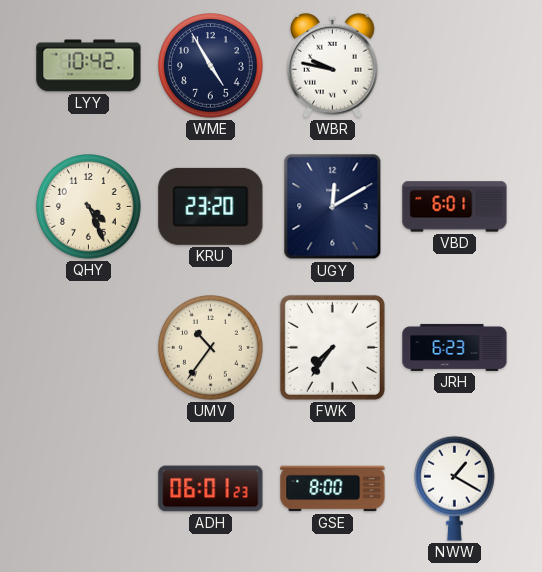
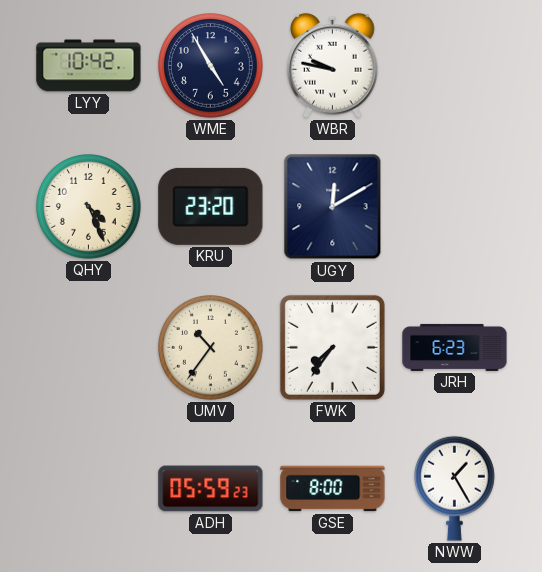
VBD: 6:01 -> none
ADH: 06:01 -> 05:59
NWW: 1:20 -> 1:25
